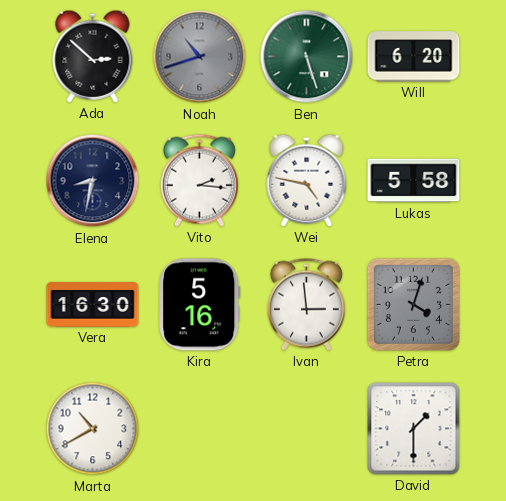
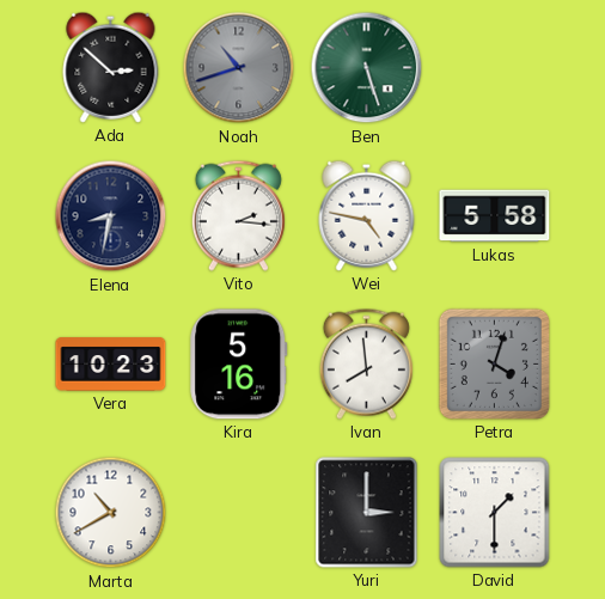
Will: 6:20 -> none
Vera: 16:30 -> 10:23
Ivan: 2:59 -> 7:59
Yuri: none -> 3:00
